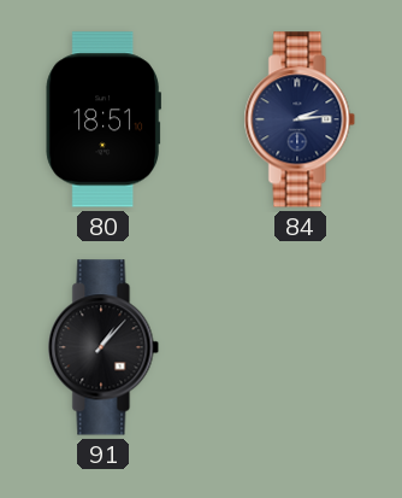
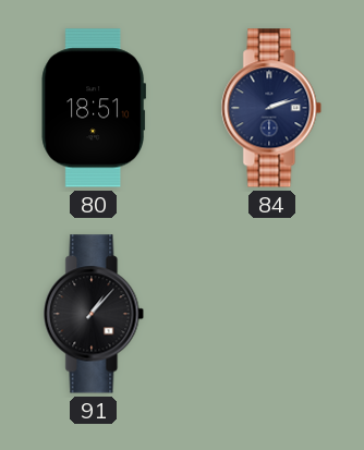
84: 2:14 -> 2:12
